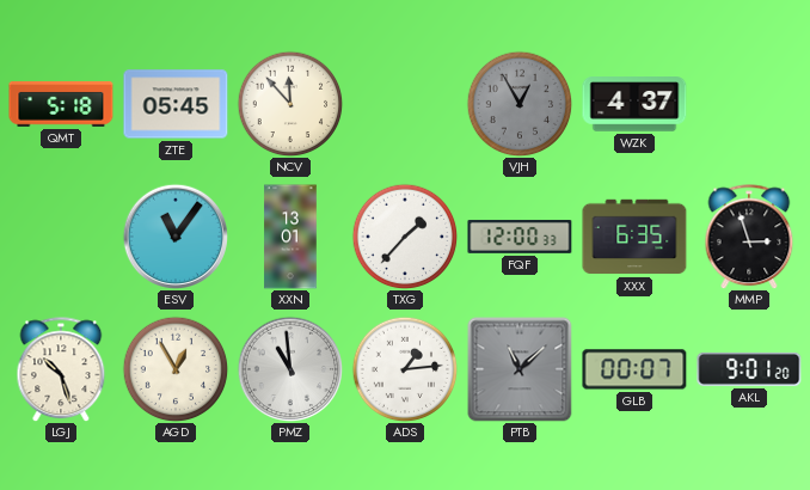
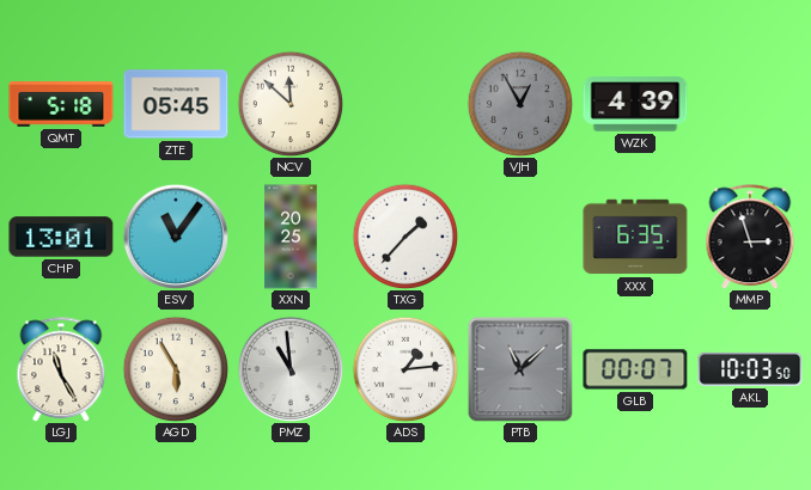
NCV: 11:53 -> 11:52
WZK: 4:37 -> 4:39
CHP: none -> 13:01
XXN: 13:01 -> 20:25
FQF: 12:00 -> none
LGJ: 10:27 -> 11:25
AGD: 12:55 -> 5:55
AKL: 9:01 -> 10:03
